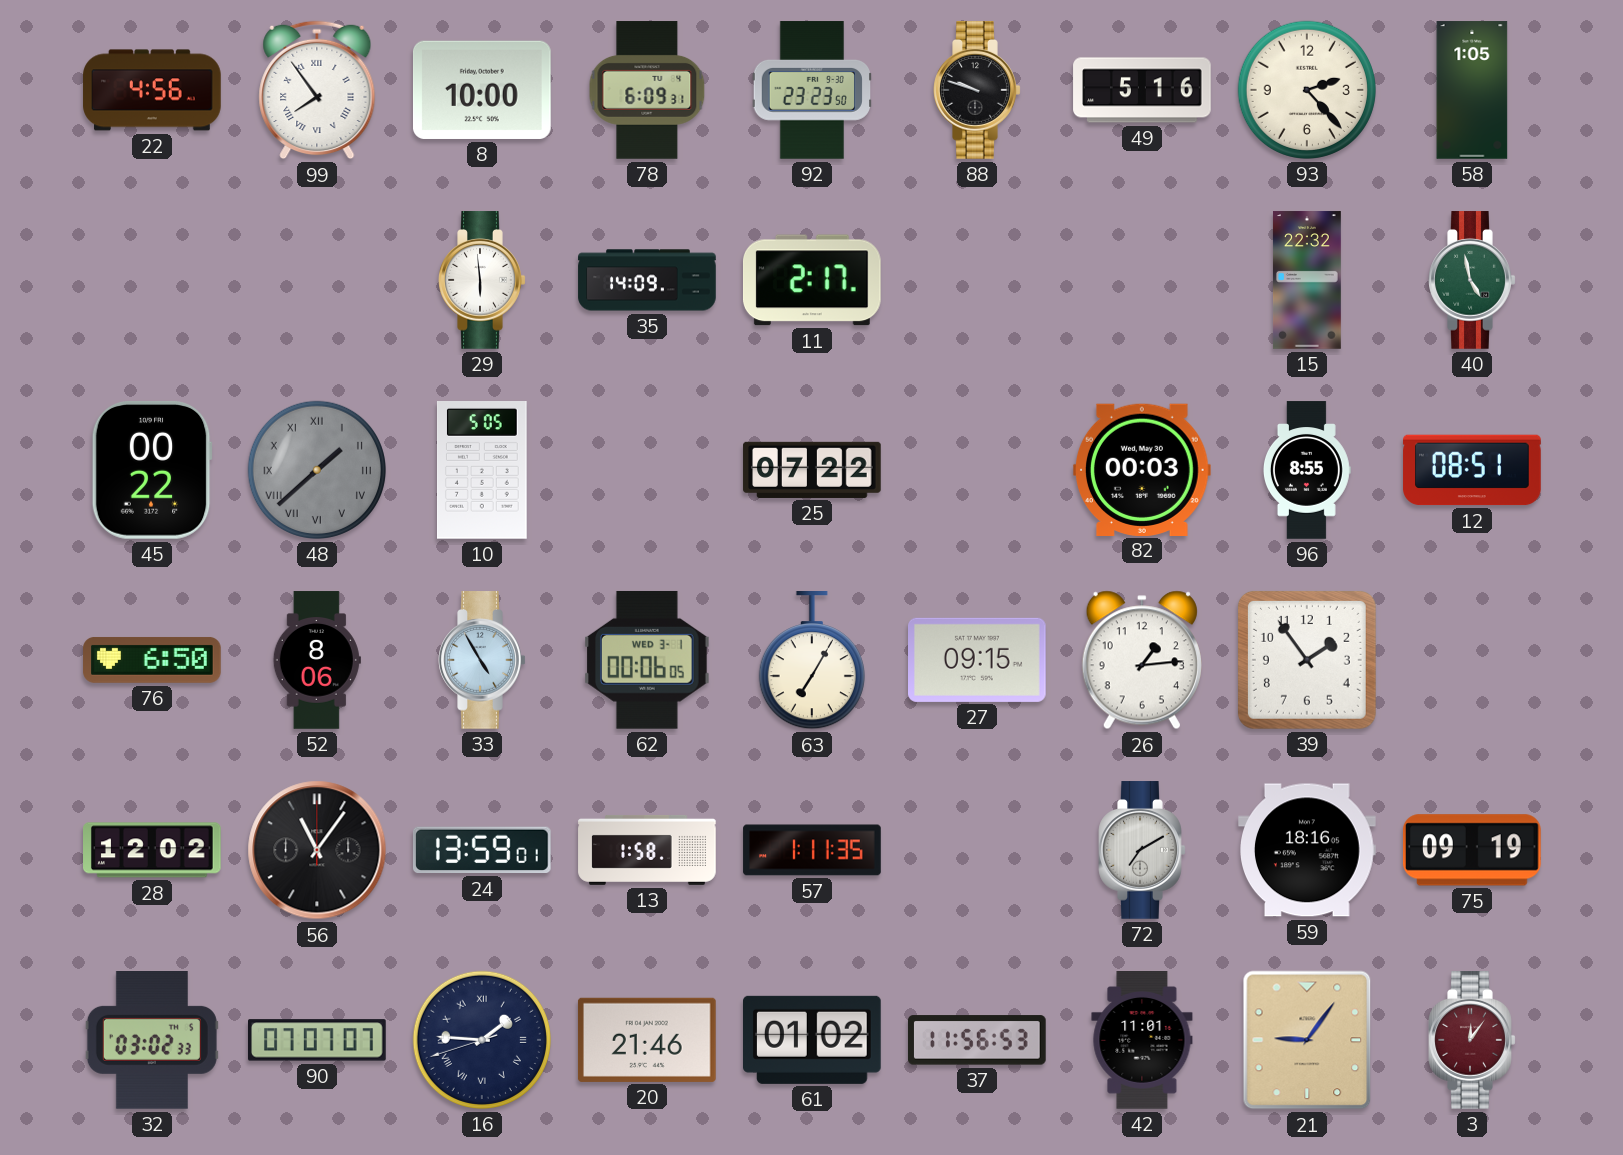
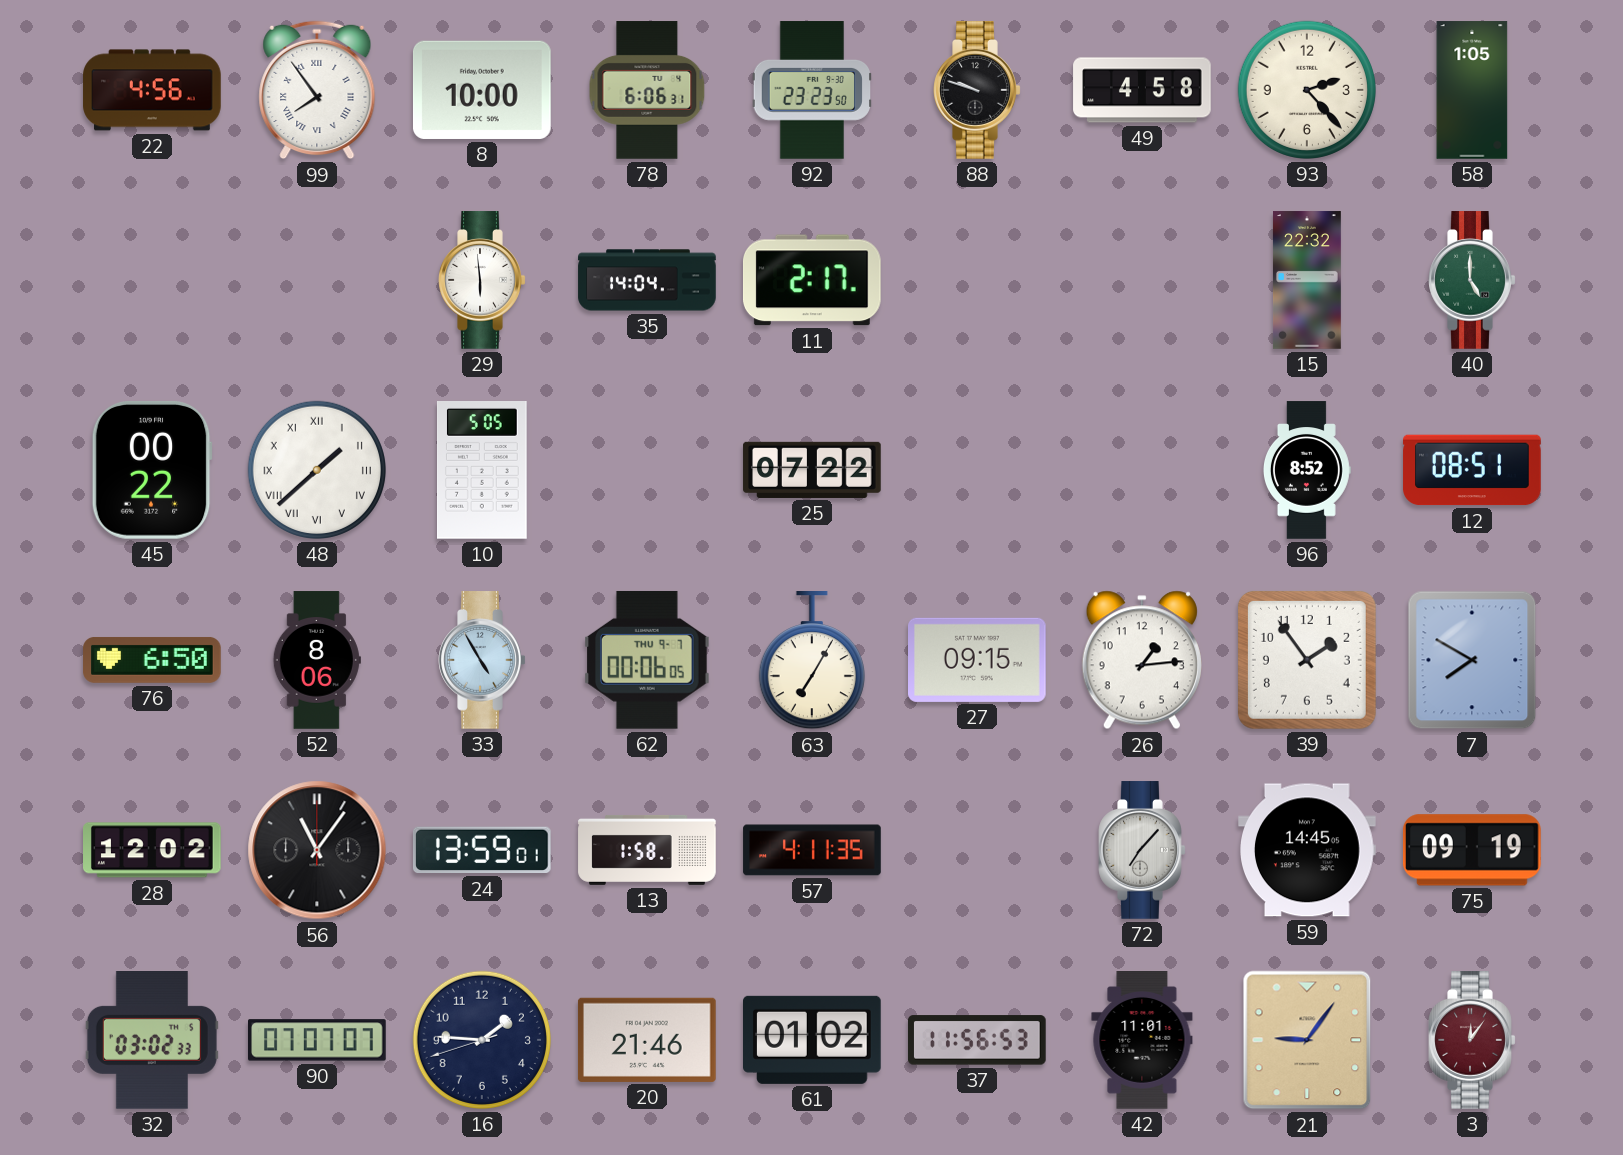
78: 6:09 -> 6:06
49: 5:16 -> 4:58
35: 14:09 -> 14:04
40: 4:58 -> 5:00
48 dial: grey -> white
82: 00:03 -> none
96: 8:55 -> 8:52
62 date: WED 3-1 -> THU 9-7
7: none -> 7:50
57: 1:11 -> 4:11
72: 7:10 -> 7:07
59: 18:16 -> 14:45
16 numerals: Roman -> Arabic
